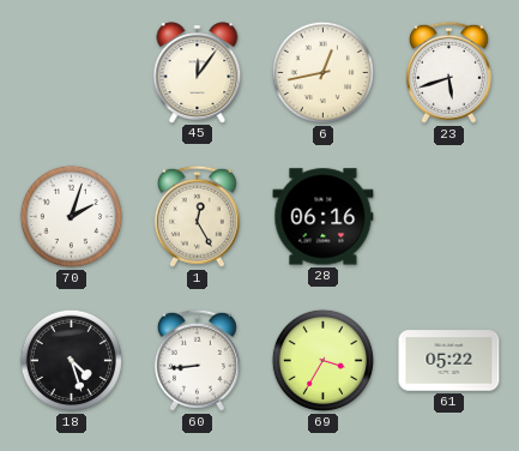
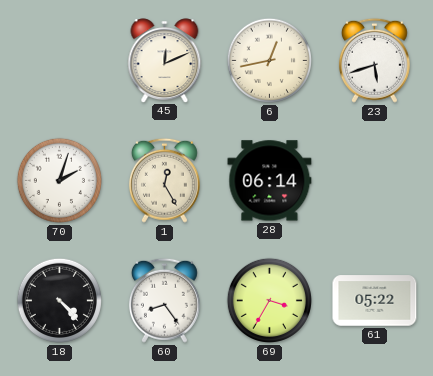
45: 12:06 -> 12:11
28: 06:16 -> 06:14
18: 4:27 -> 4:23
60: 8:44 -> 8:24
